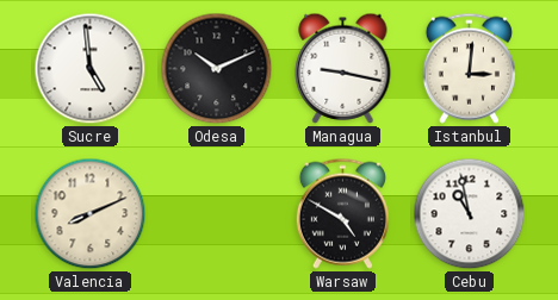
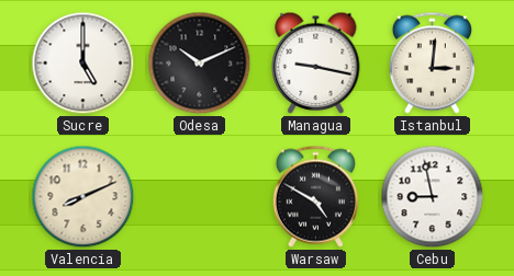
Sucre: 4:59 -> 5:00
Cebu: 10:58 -> 8:58
